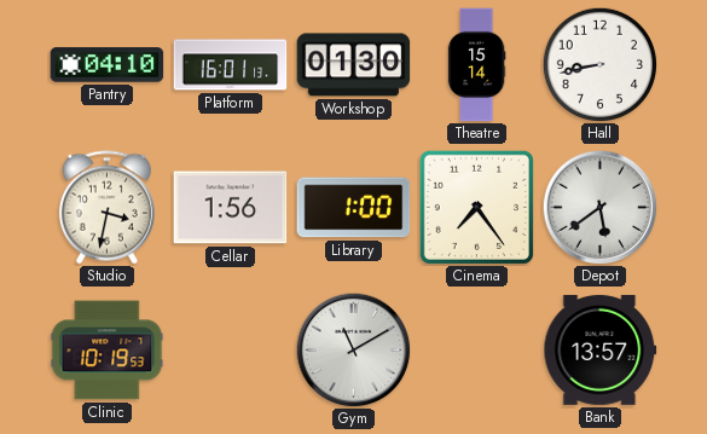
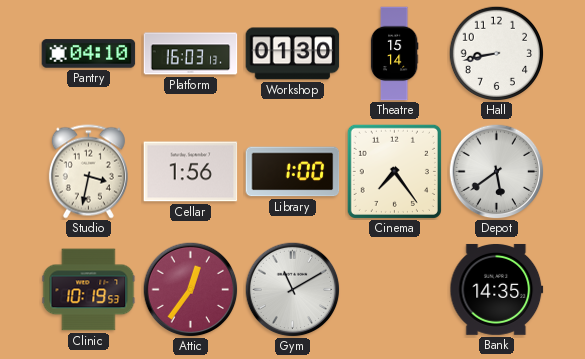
Platform: 16:01 -> 16:03
Attic: none -> 12:36
Bank: 13:57 -> 14:35
